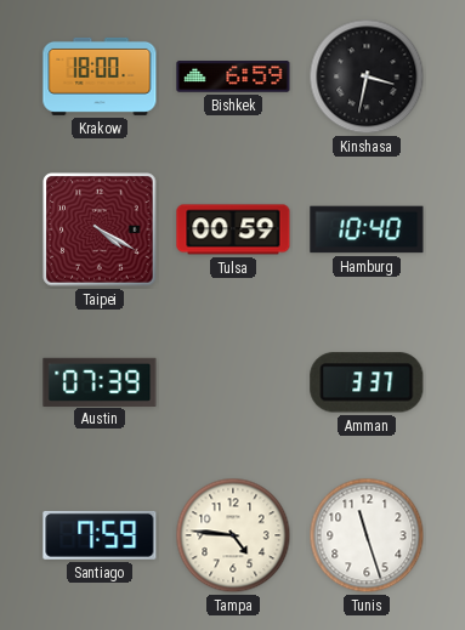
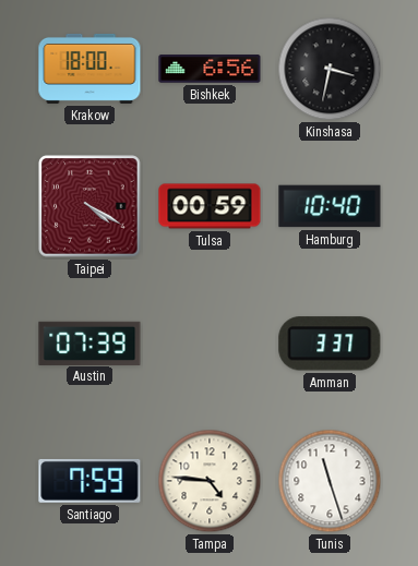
Bishkek: 6:59 -> 6:56
